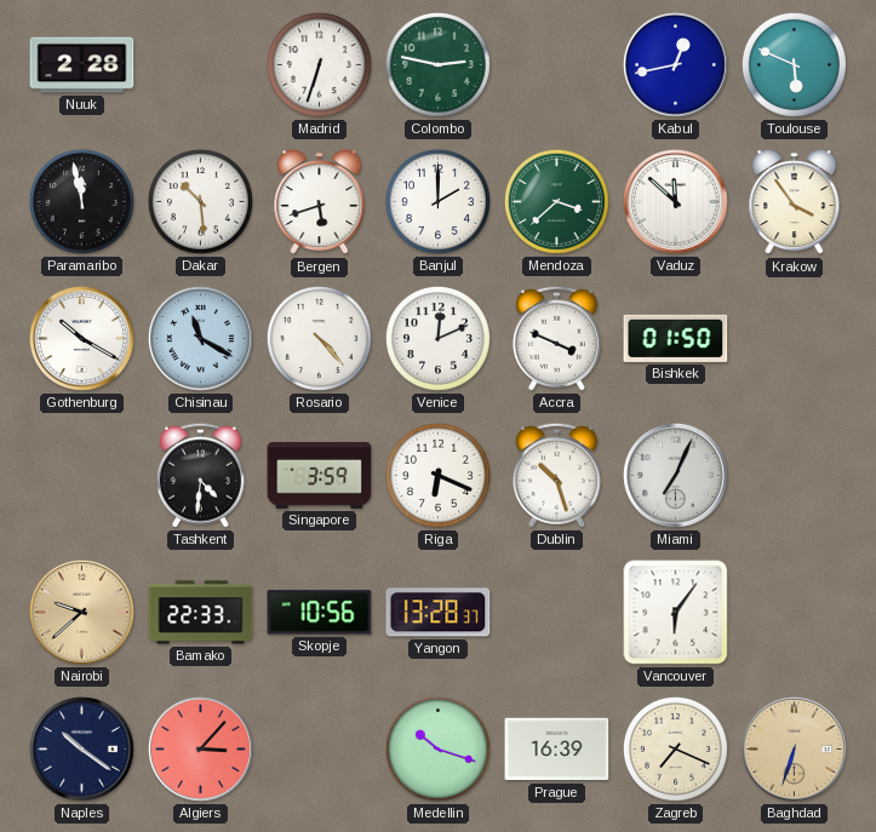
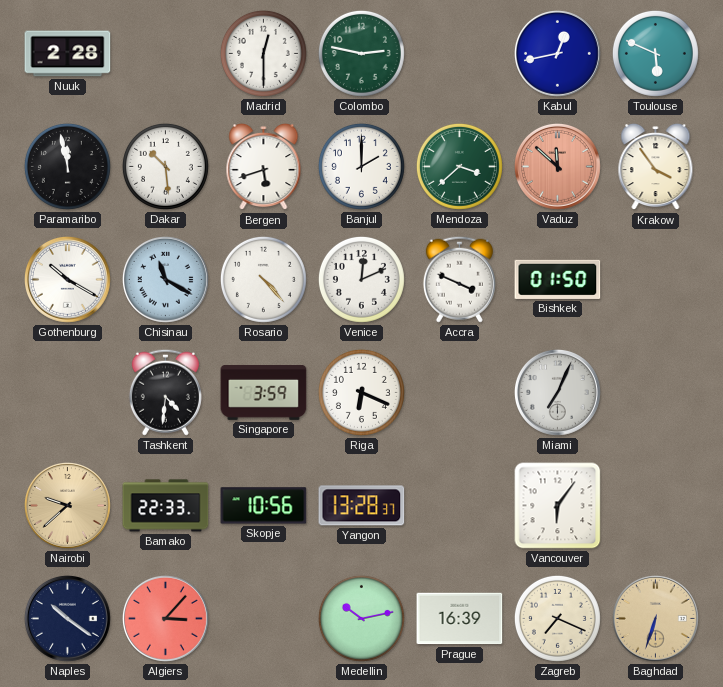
Madrid: 6:33 -> 12:30
Vaduz dial: white -> salmon
Dublin: 10:27 -> none
Medellin: 10:18 -> 10:13
